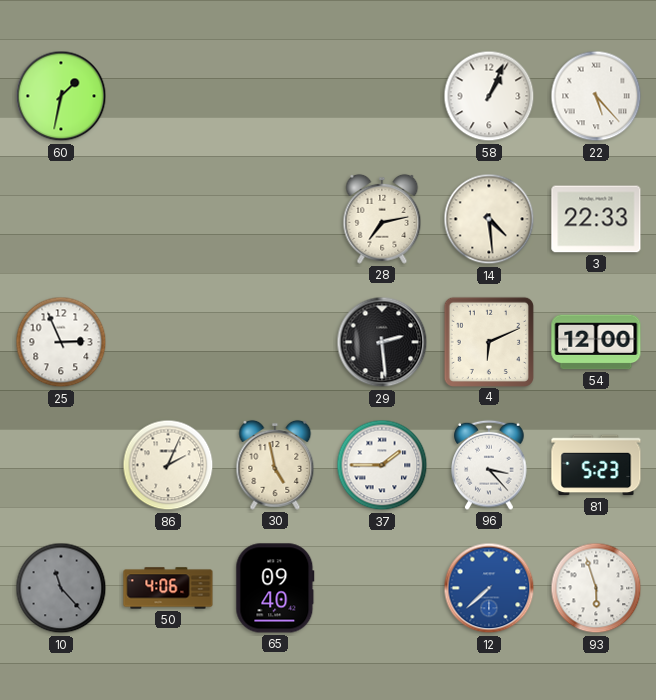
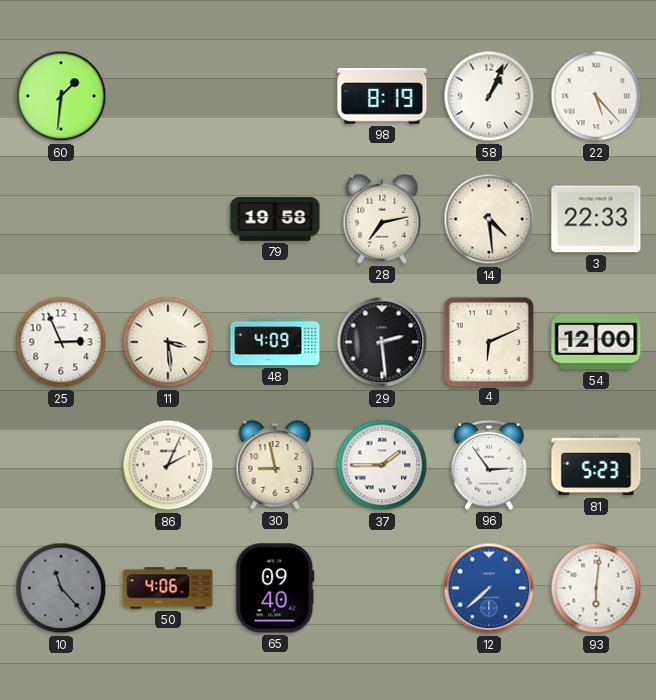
60: 1:32 -> 1:31
98: none -> 8:19
79: none -> 19:58
11: none -> 3:29
48: none -> 4:09
30: 4:58 -> 8:58
96: 3:23 -> 2:54
93: 5:57 -> 6:01
